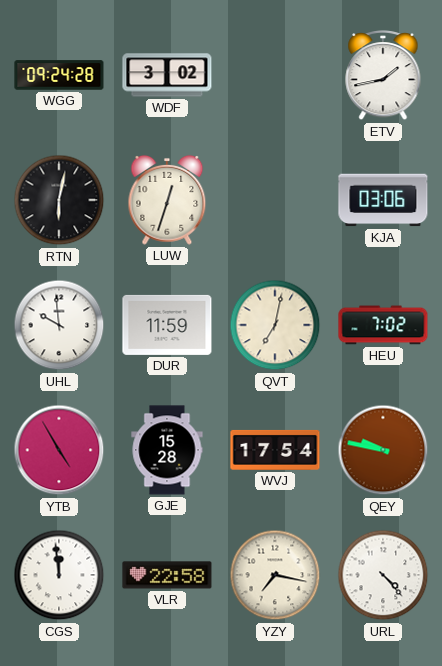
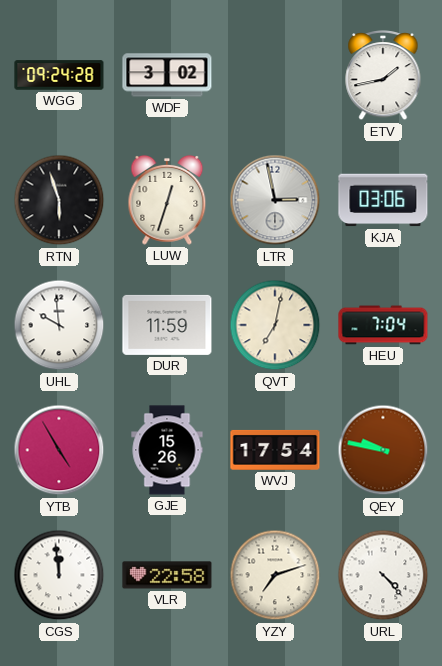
RTN: 6:02 -> 5:57
LTR: none -> 2:58
HEU: 7:02 -> 7:04
GJE: 15:28 -> 15:26
YZY: 7:17 -> 7:12
